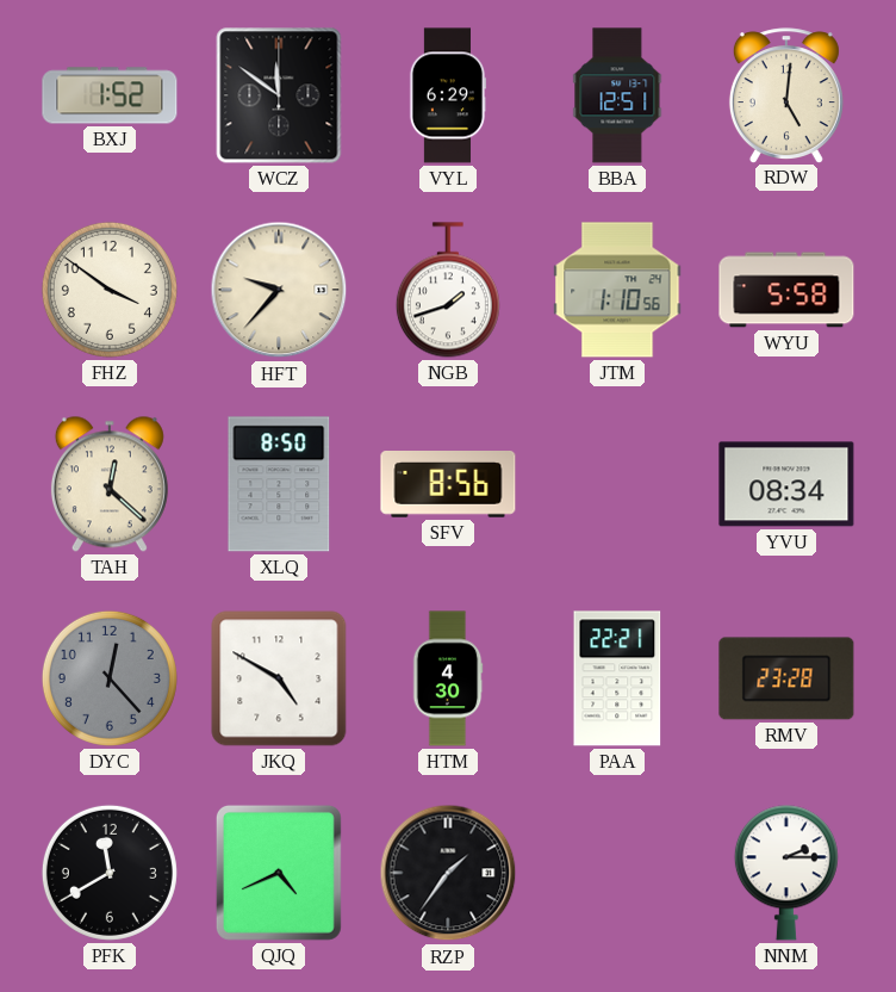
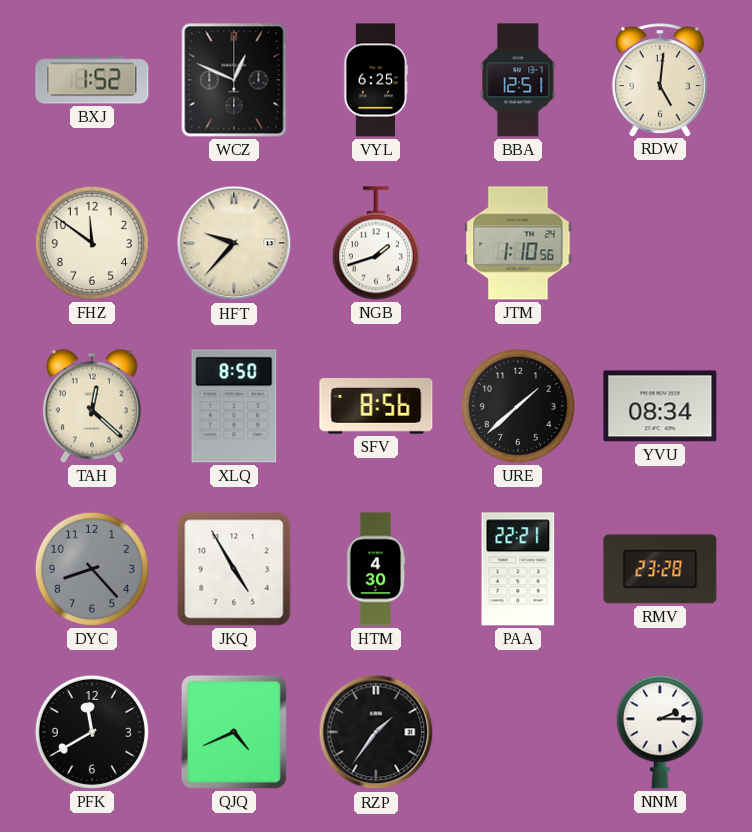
WCZ: 11:51 -> 12:49
VYL: 6:29 -> 6:25
FHZ: 3:51 -> 11:51
WYU: 5:58 -> none
URE: none -> 1:38
DYC: 12:23 -> 8:23
JKQ: 4:50 -> 4:55
